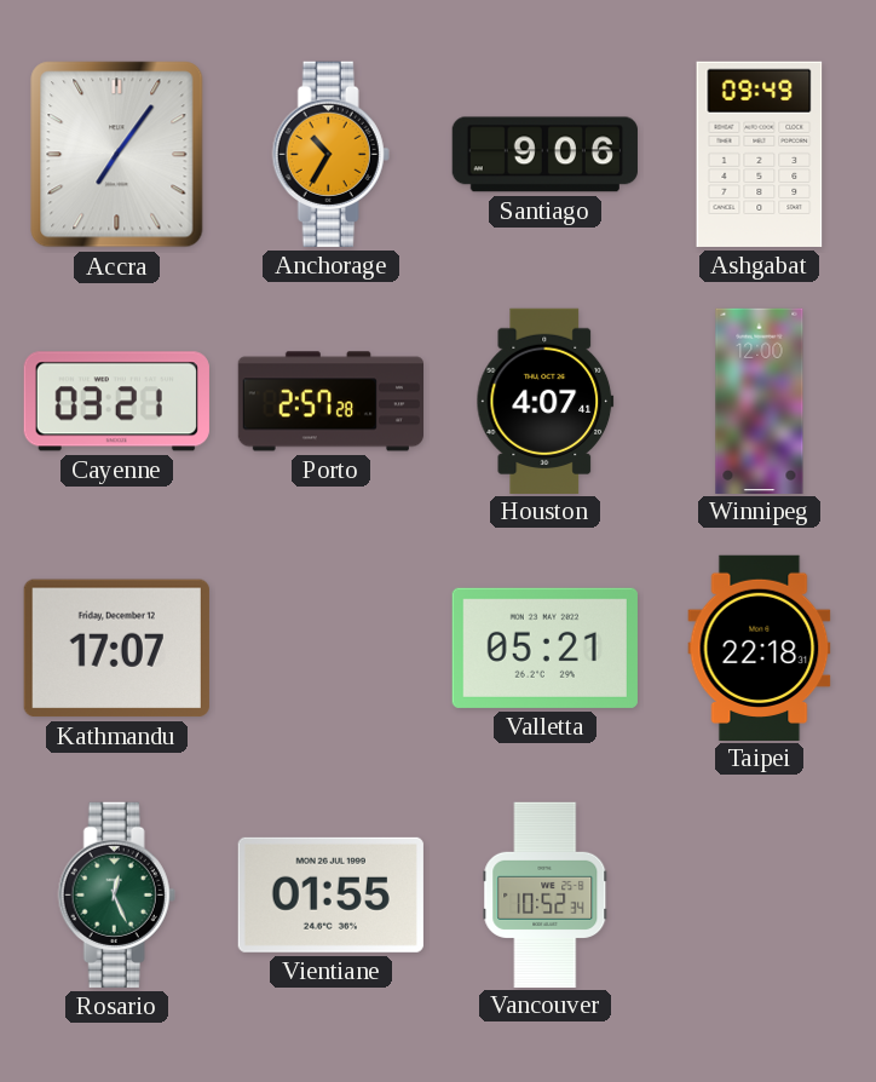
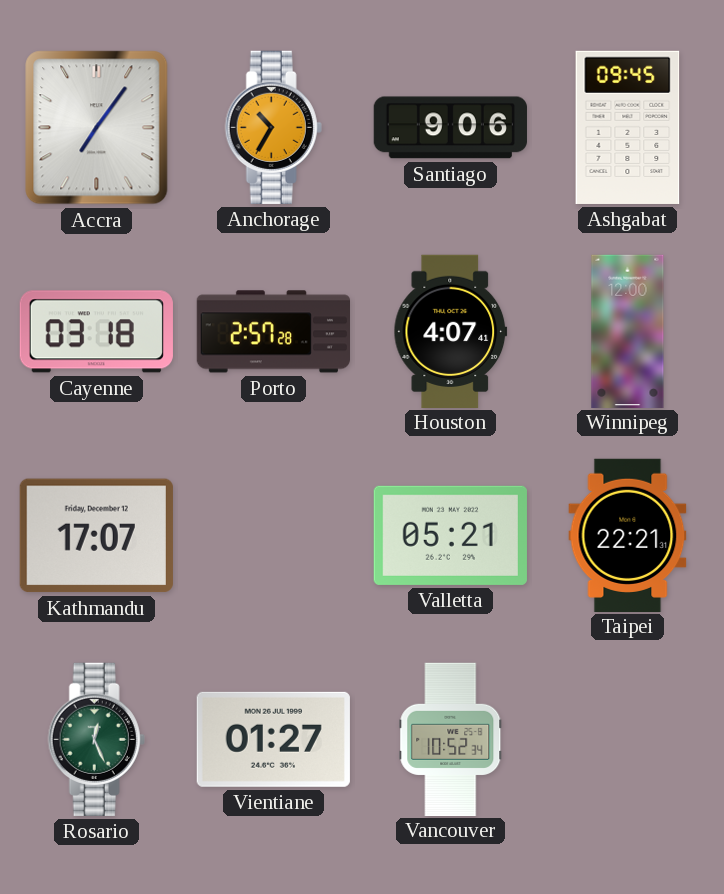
Ashgabat: 09:49 -> 09:45
Cayenne: 03:21 -> 03:18
Taipei: 22:18 -> 22:21
Vientiane: 01:55 -> 01:27
